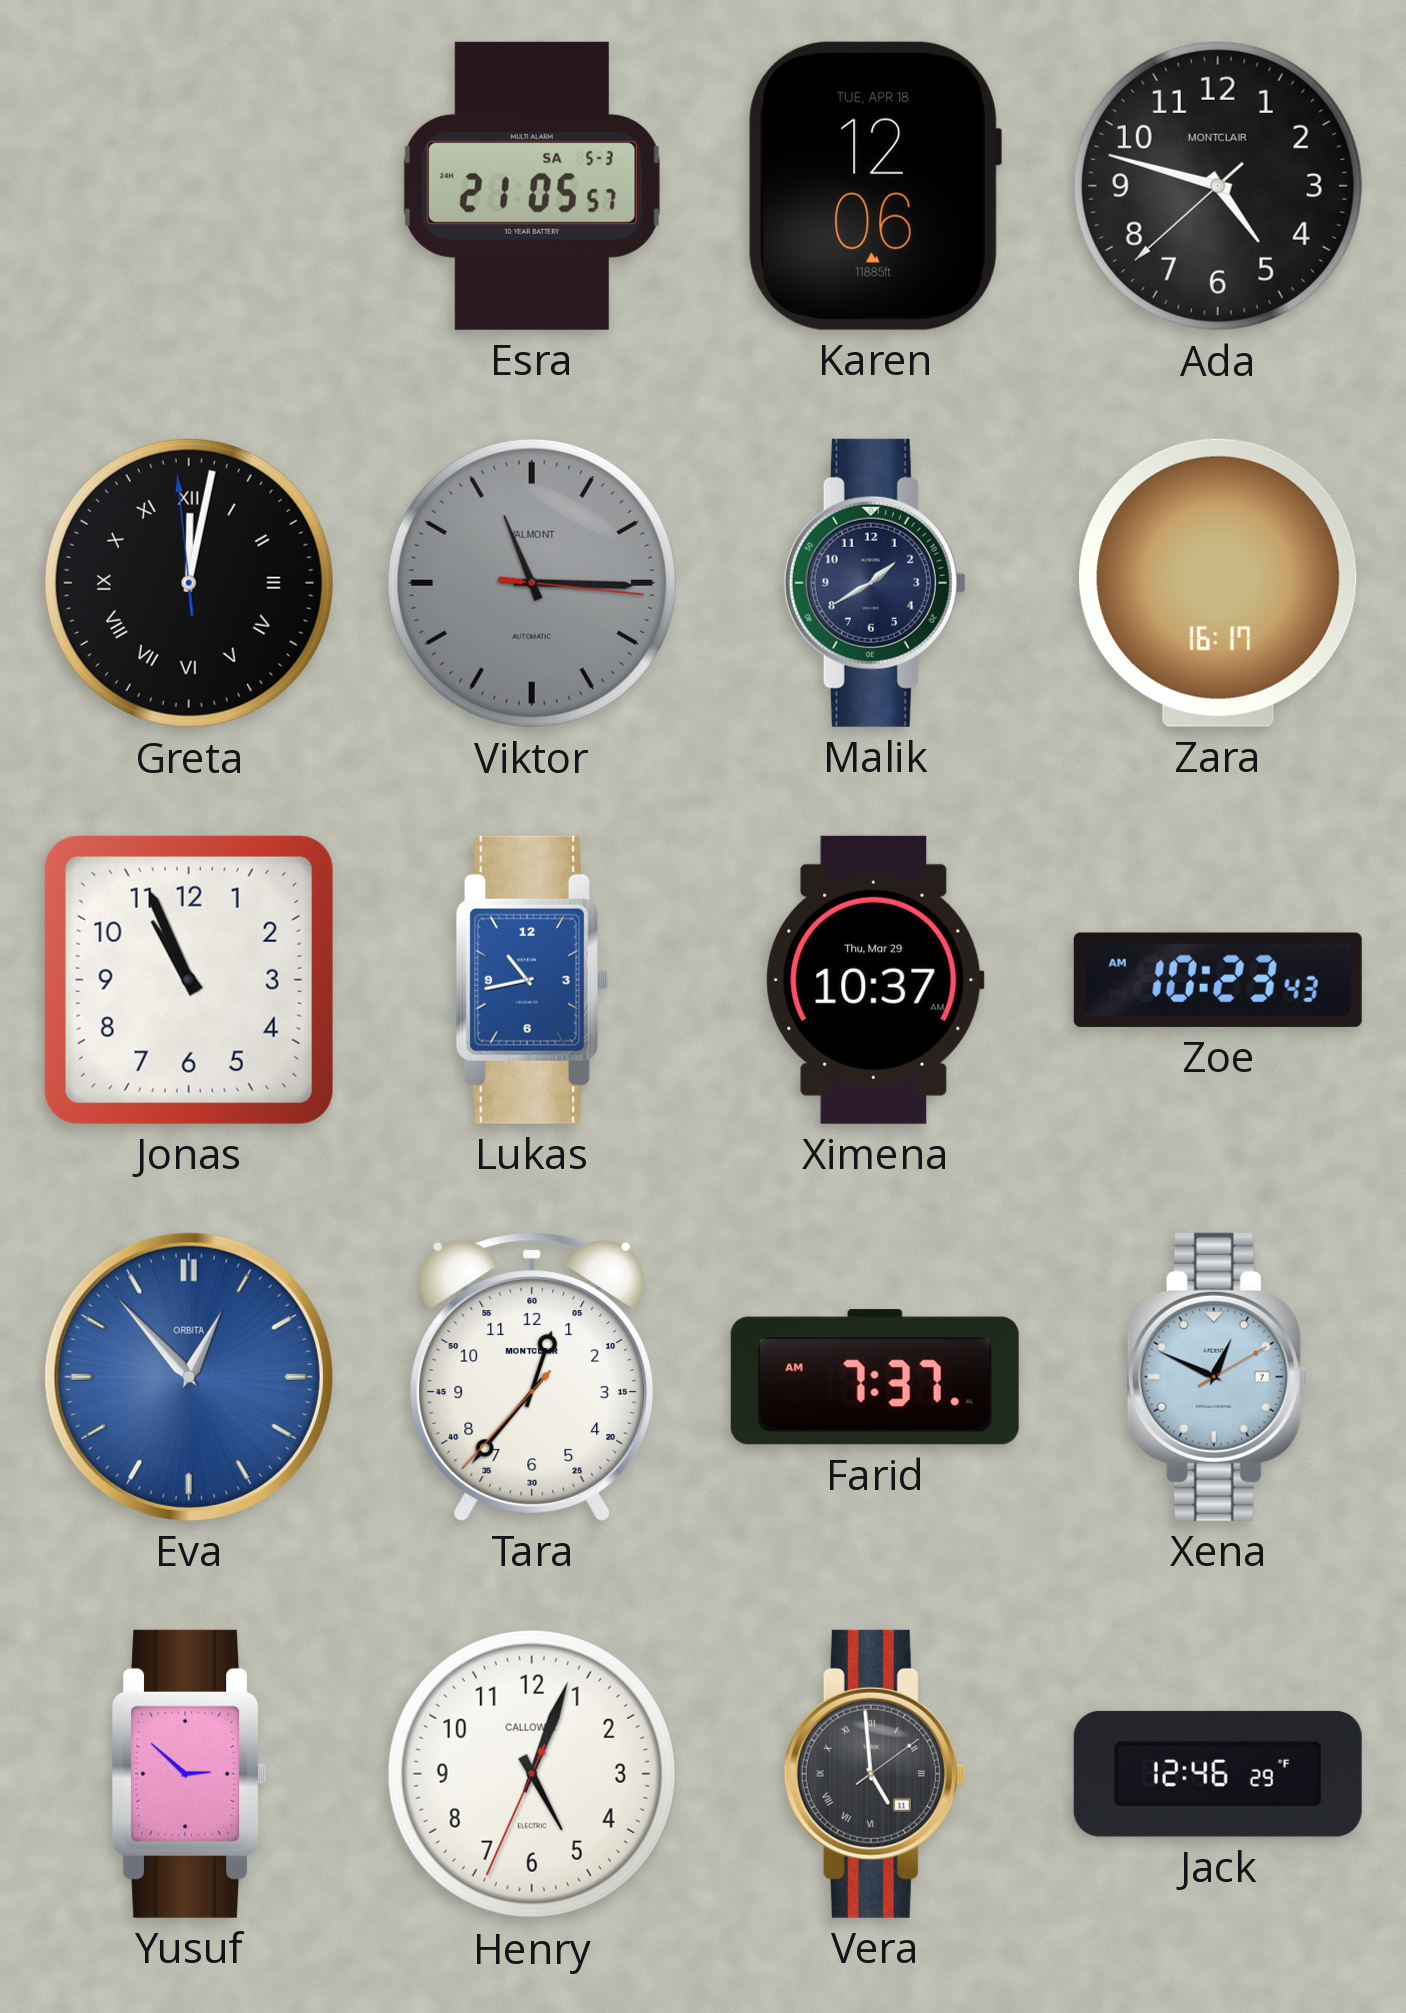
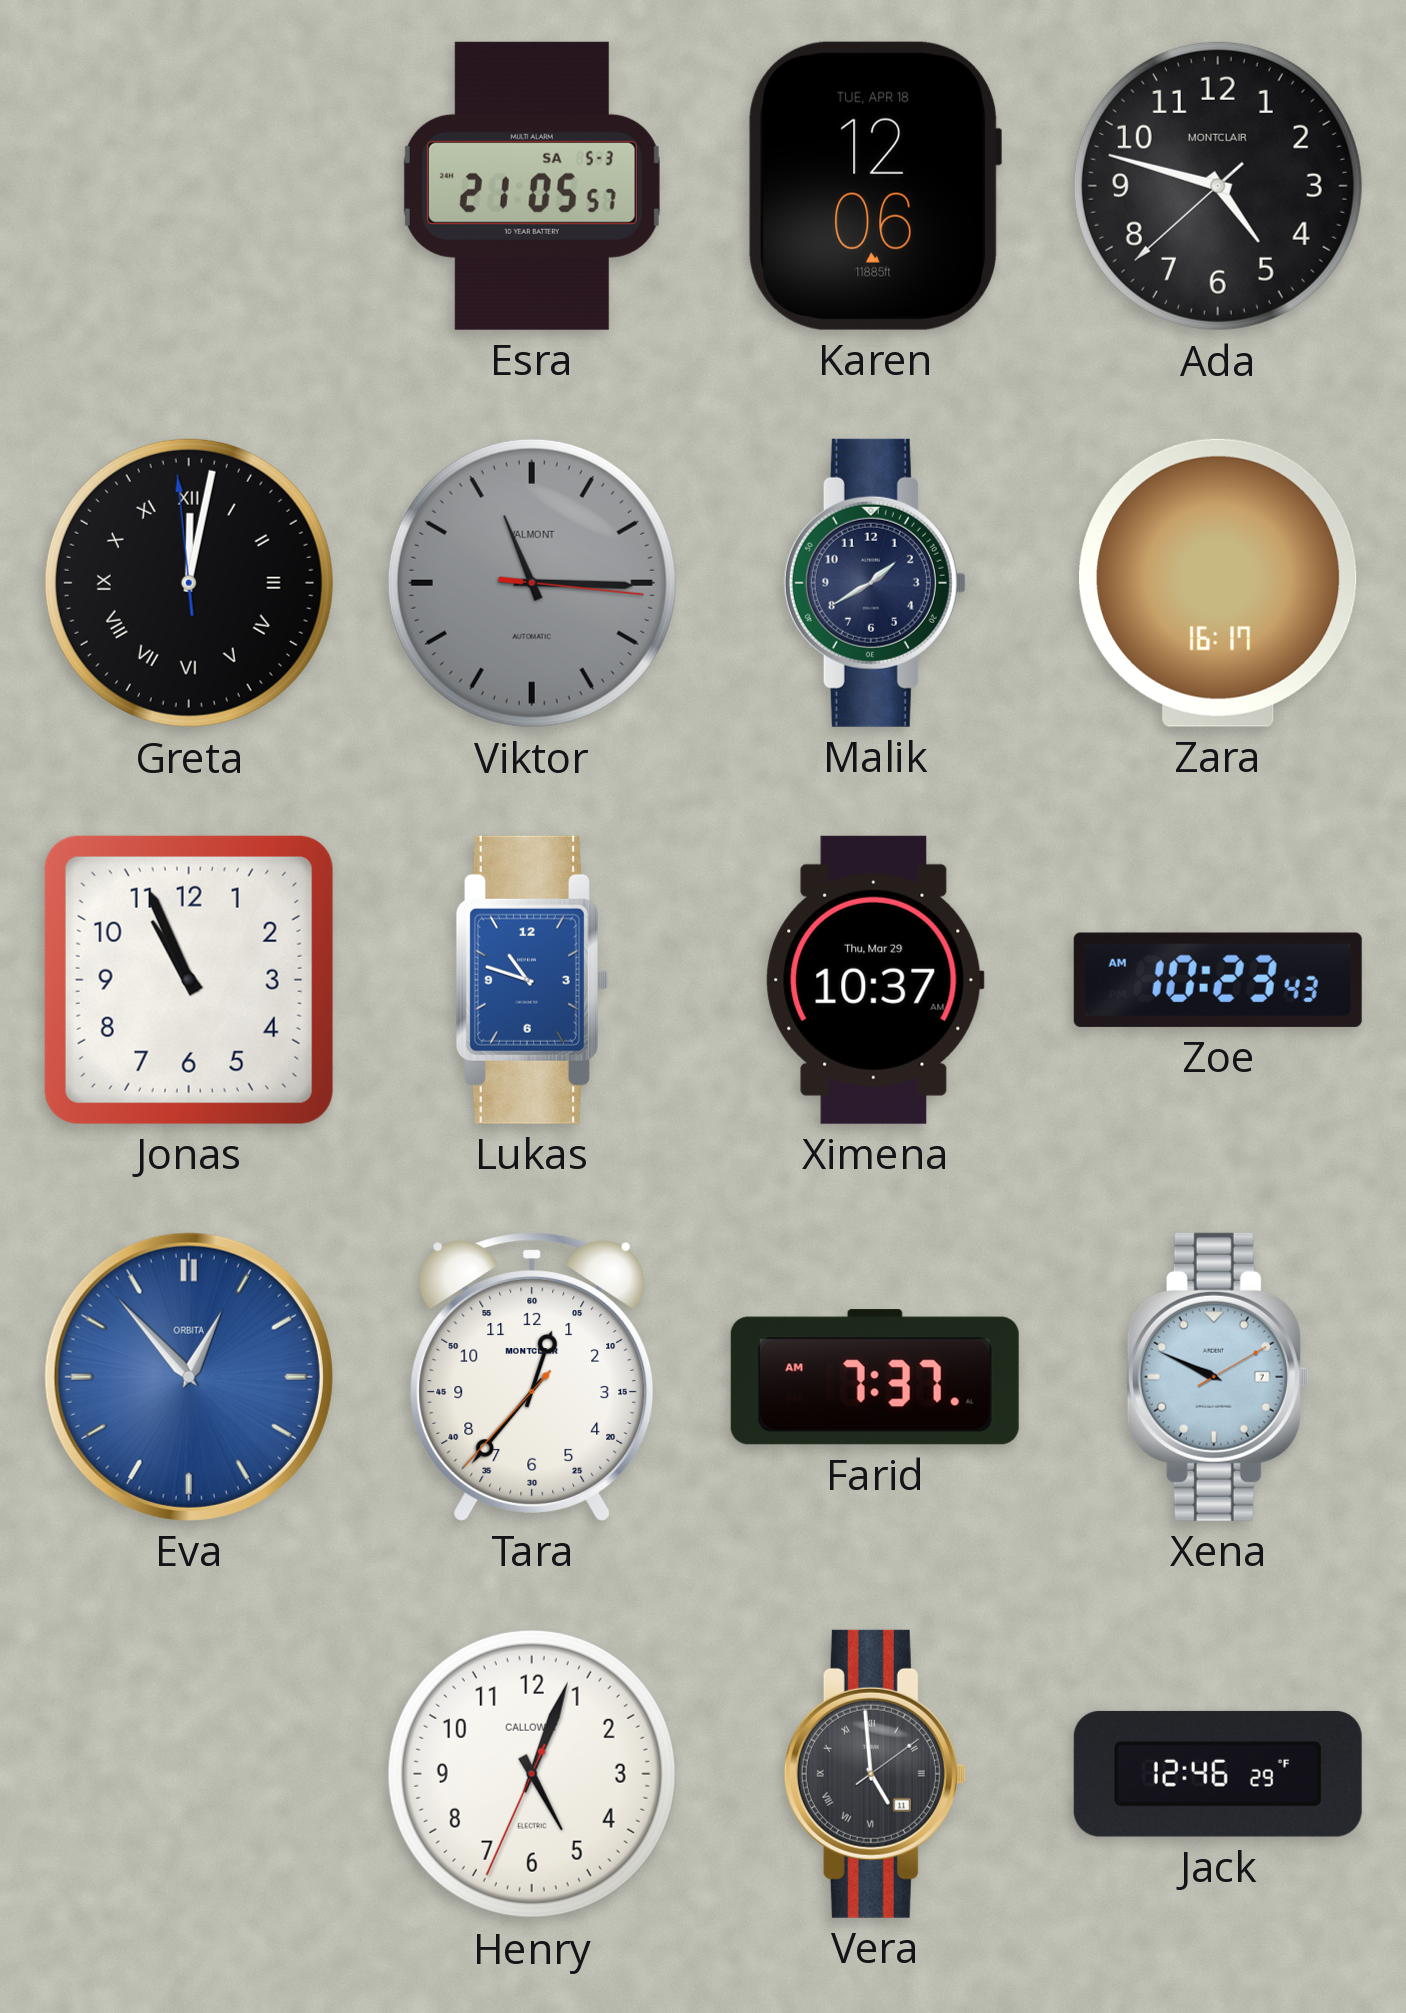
Lukas: 10:43 -> 10:48
Xena: 12:49 -> 9:49
Yusuf: 2:52 -> none
